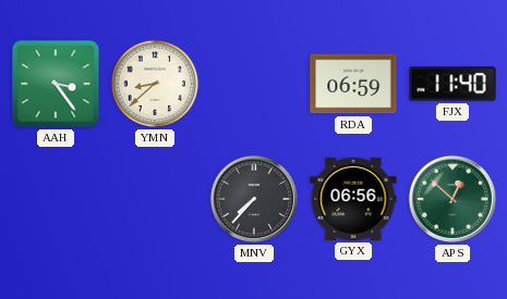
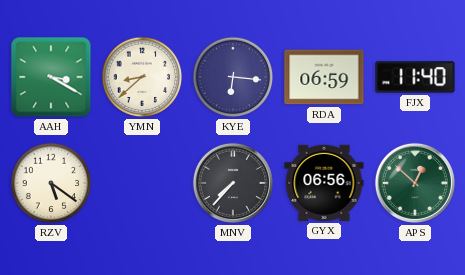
AAH: 3:24 -> 3:20
KYE: none -> 6:16
RZV: none -> 5:21
